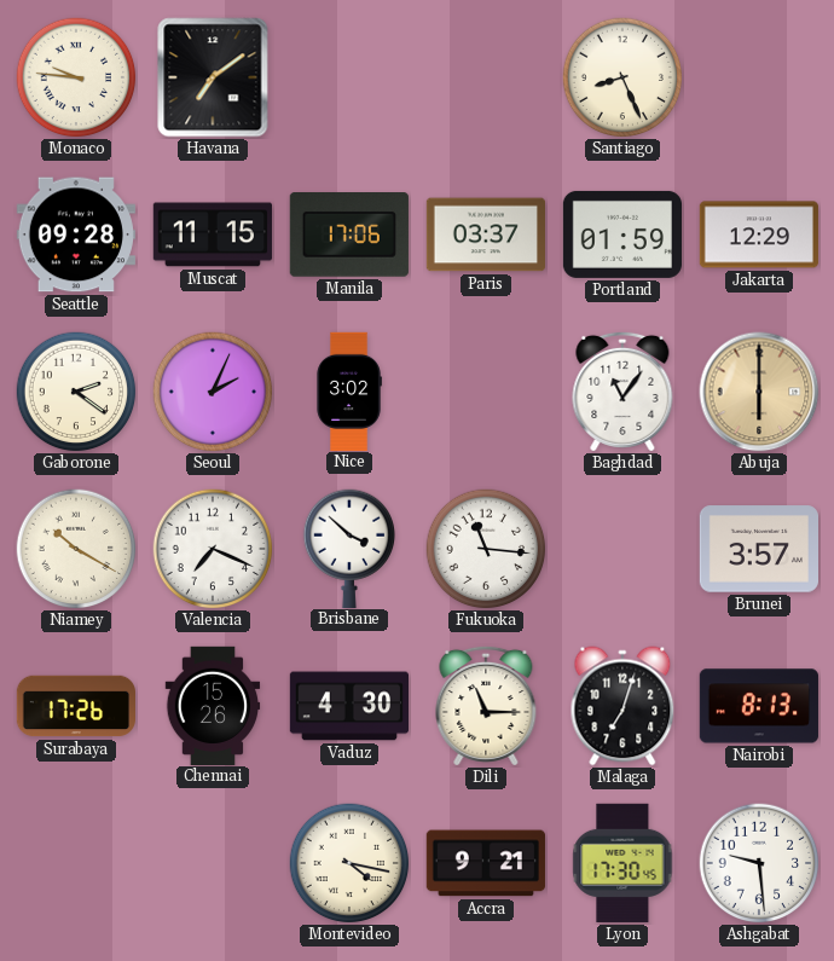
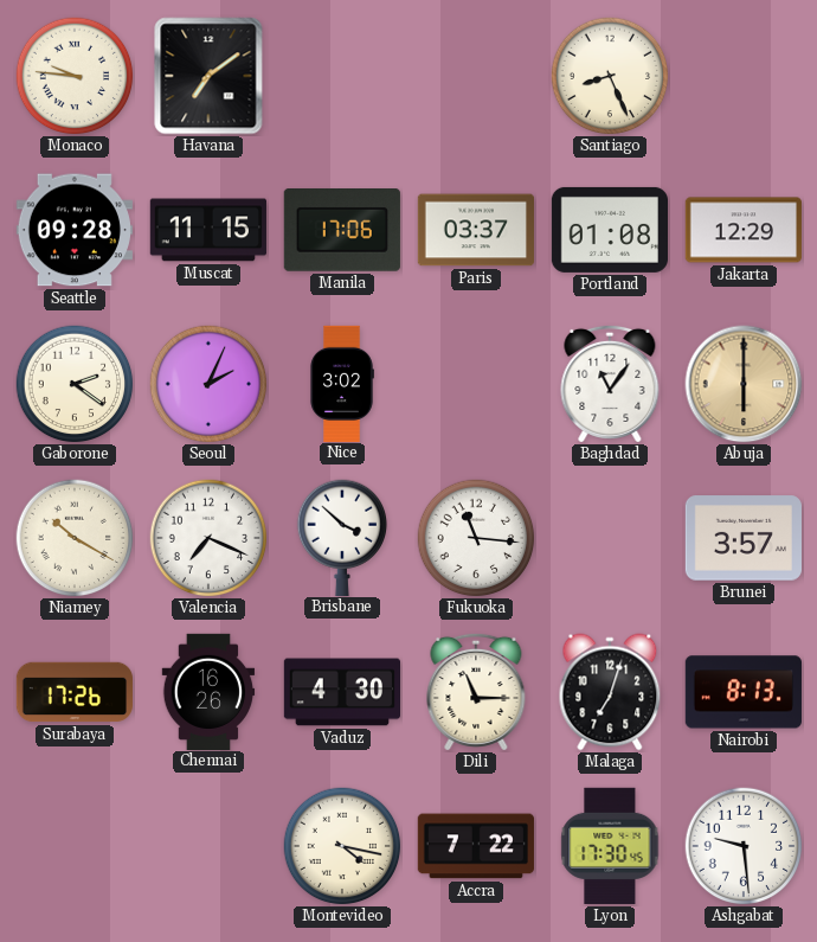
Portland: 01:59 -> 01:08
Chennai: 15:26 -> 16:26
Accra: 9:21 -> 7:22
